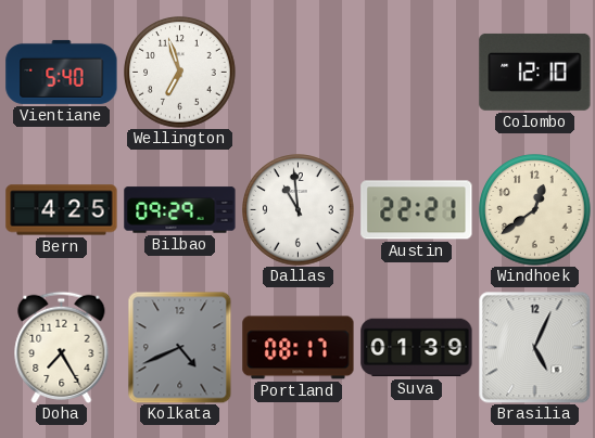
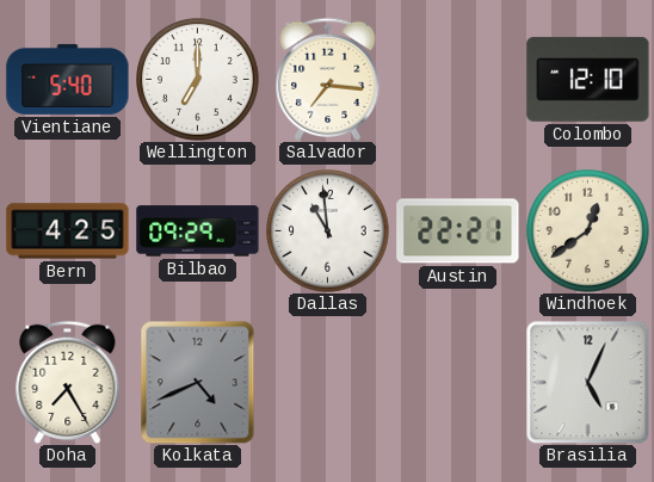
Wellington: 6:57 -> 7:00
Salvador: none -> 7:16
Portland: 08:17 -> none
Suva: 01:39 -> none
